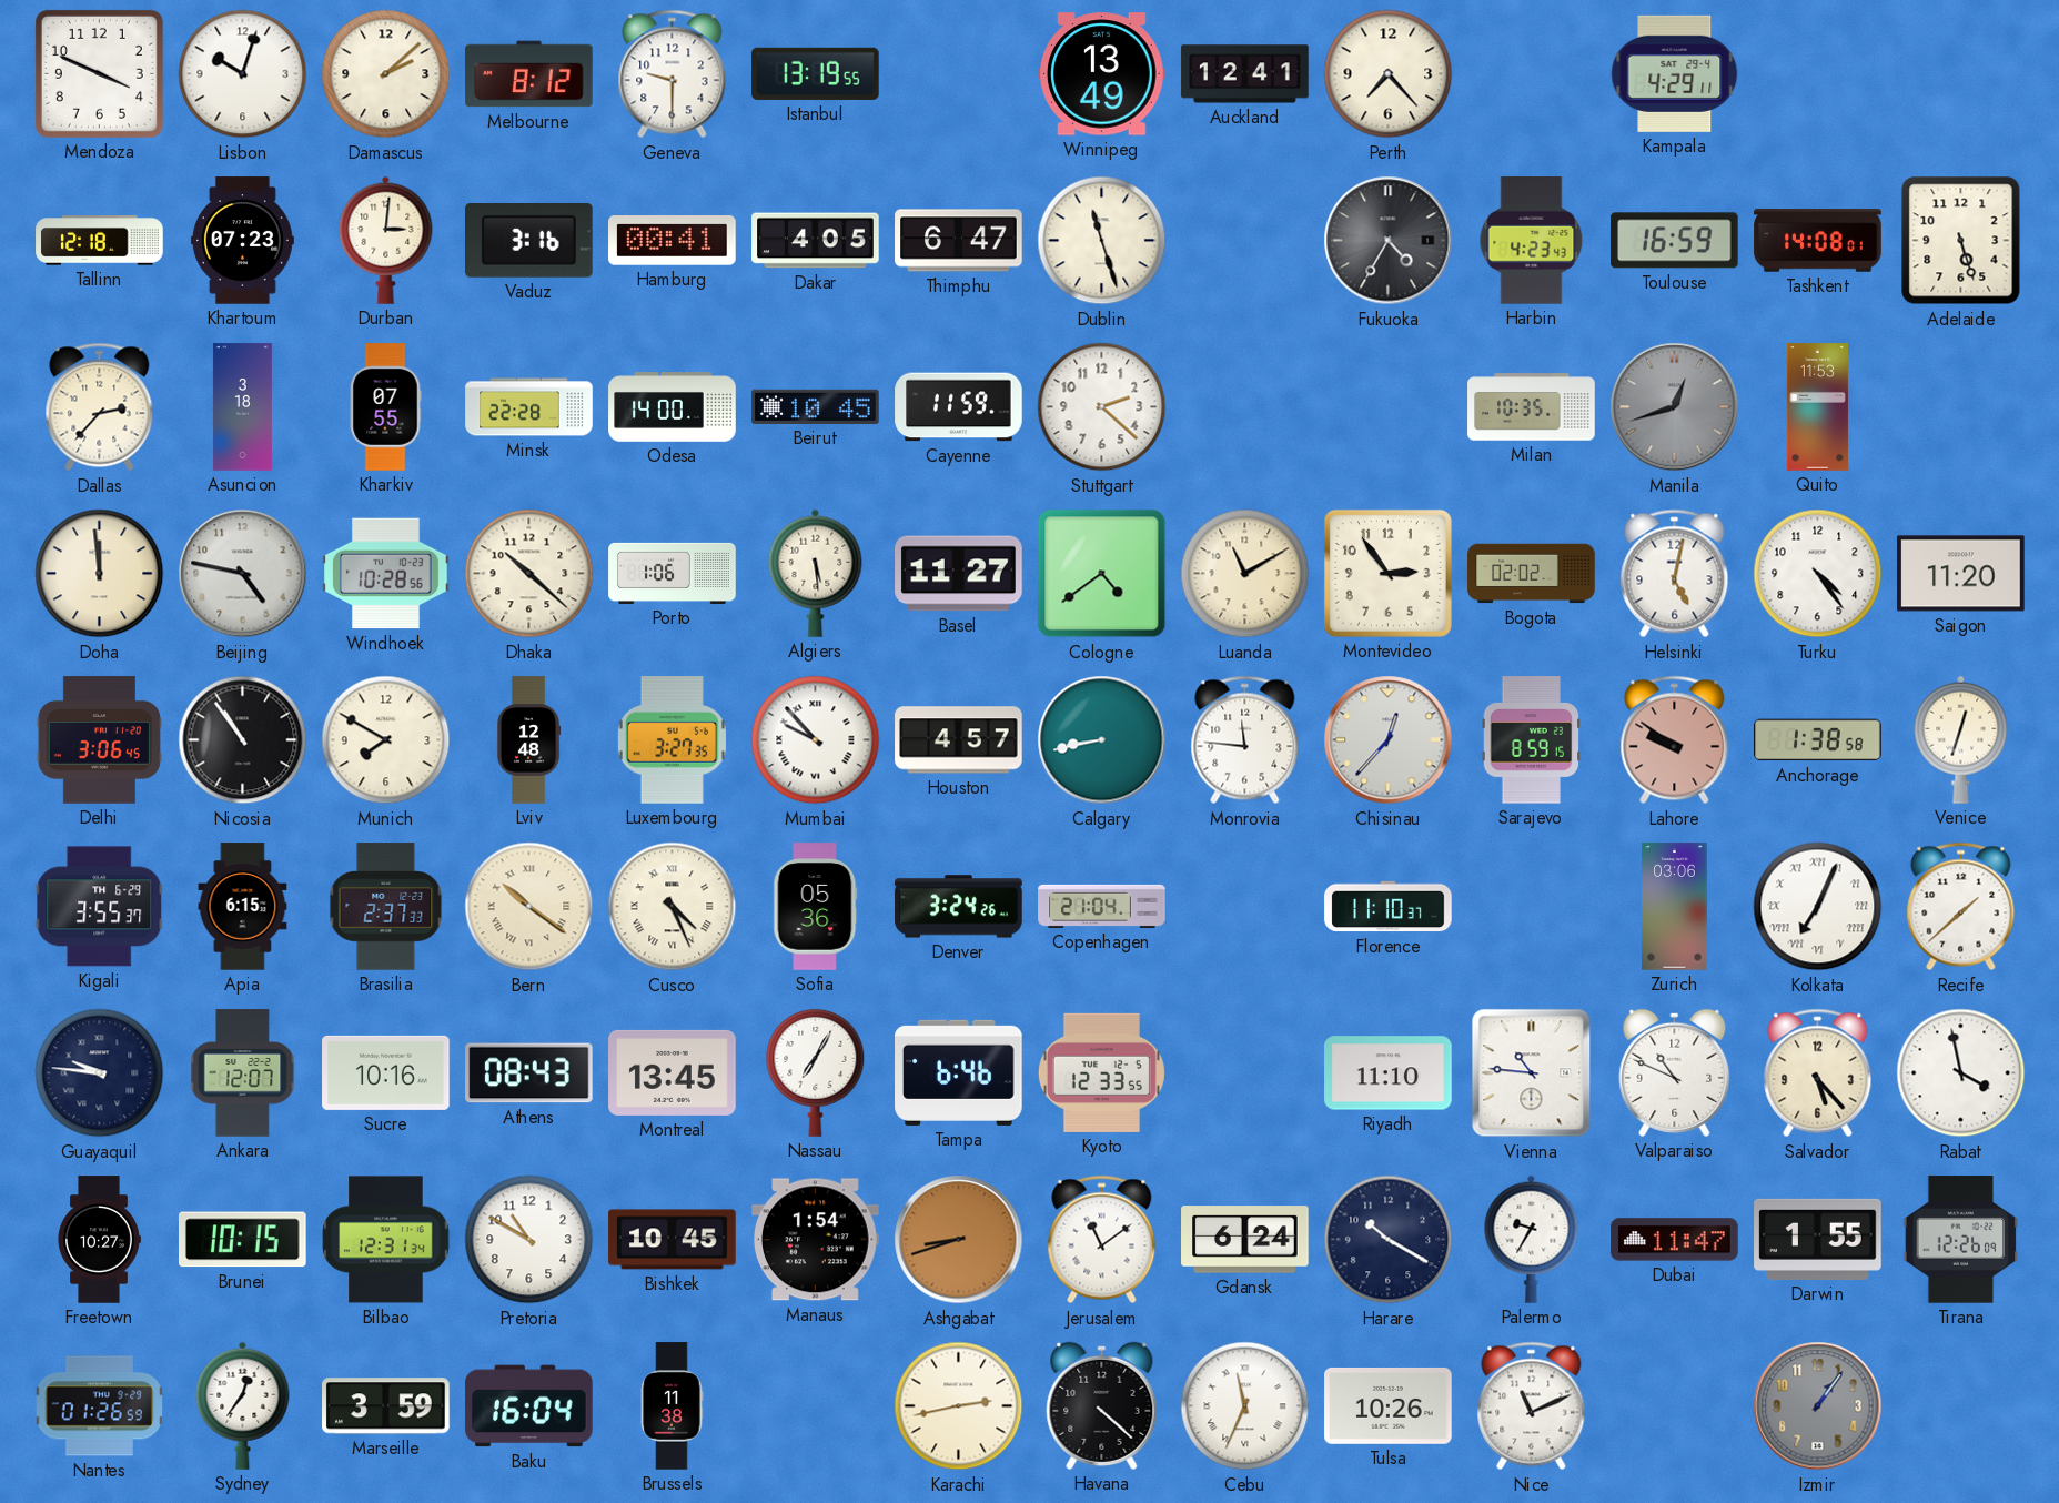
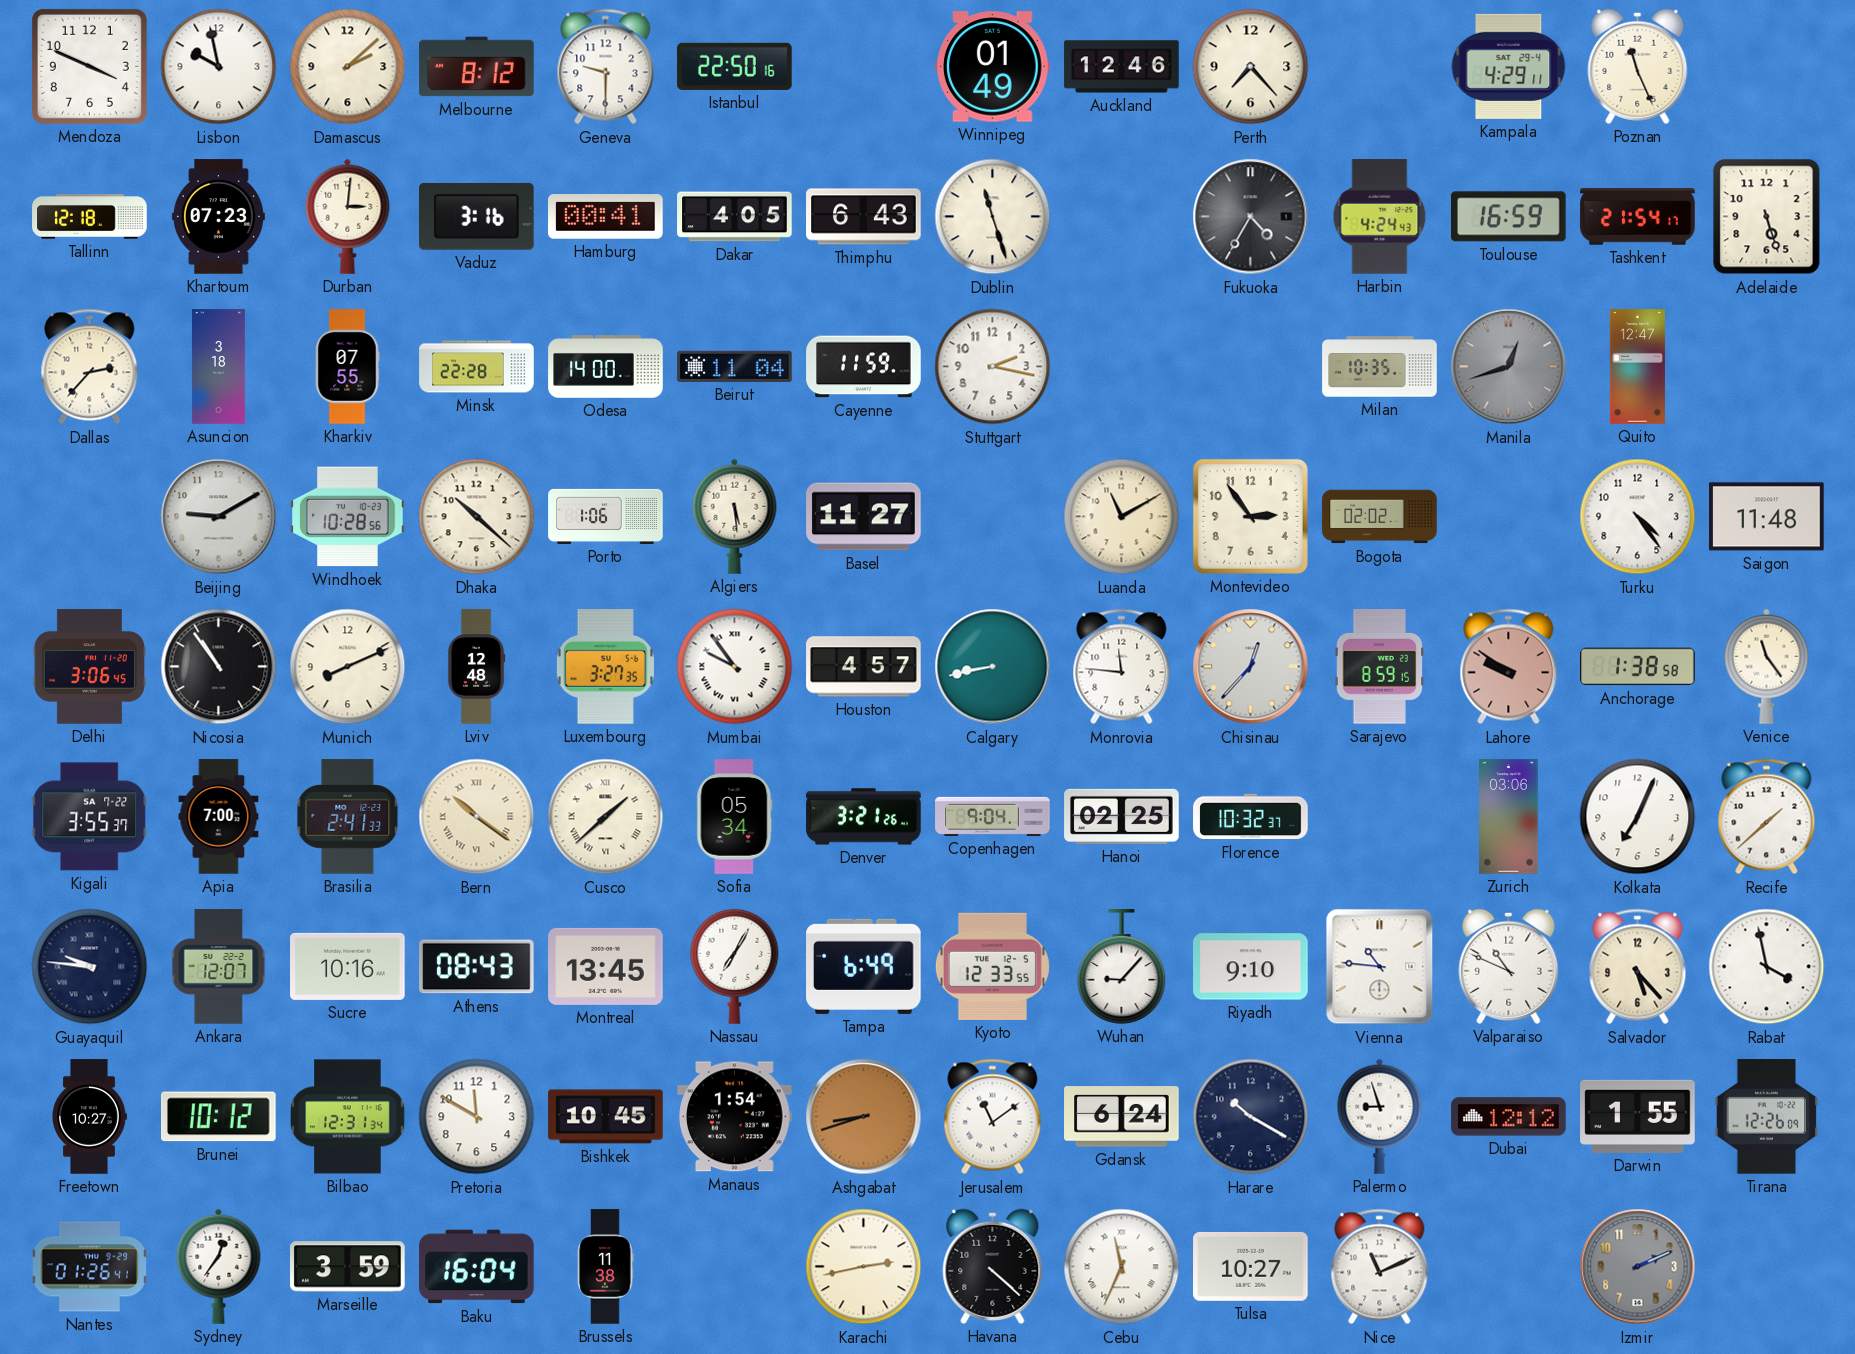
Lisbon: 10:03 -> 9:58
Istanbul: 13:19 -> 22:50
Winnipeg: 13:49 -> 01:49
Auckland: 12:41 -> 12:46
Poznan: none -> 11:26
Thimphu: 6:47 -> 6:43
Harbin: 4:23 -> 4:24
Tashkent: 14:08 -> 21:54
Beirut: 10:45 -> 11:04
Stuttgart: 2:22 -> 2:17
Quito: 11:53 -> 12:47
Doha: 11:59 -> none
Beijing: 4:47 -> 9:10
Cologne: 4:39 -> none
Helsinki: 5:02 -> none
Saigon: 11:20 -> 11:48
Munich: 7:50 -> 8:11
Mumbai: 9:53 -> 9:54
Venice: 12:33 -> 11:24
Kigali date: TH 6-29 -> SA 7-22
Apia: 6:15 -> 7:00
Brasilia: 2:37 -> 2:41
Cusco: 4:26 -> 1:38
Sofia: 05:36 -> 05:34
Denver: 3:24 -> 3:21
Copenhagen: 21:04 -> 9:04
Hanoi: none -> 02:25
Florence: 11:10 -> 10:32
Kolkata numerals: Roman -> Arabic
Tampa: 6:46 -> 6:49
Wuhan: none -> 9:07
Riyadh: 11:10 -> 9:10
Brunei: 10:15 -> 10:12
Pretoria: 10:50 -> 11:50
Palermo: 9:35 -> 8:57
Dubai: 11:47 -> 12:12
Nantes: 01:26:59 -> 01:26:41
Tulsa: 10:26 -> 10:27
Izmir: 1:06 -> 2:11
